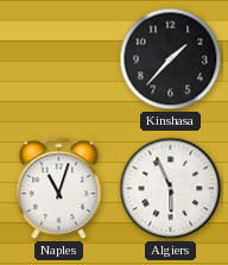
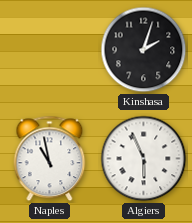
Kinshasa: 1:37 -> 2:03
Naples: 11:03 -> 10:58
